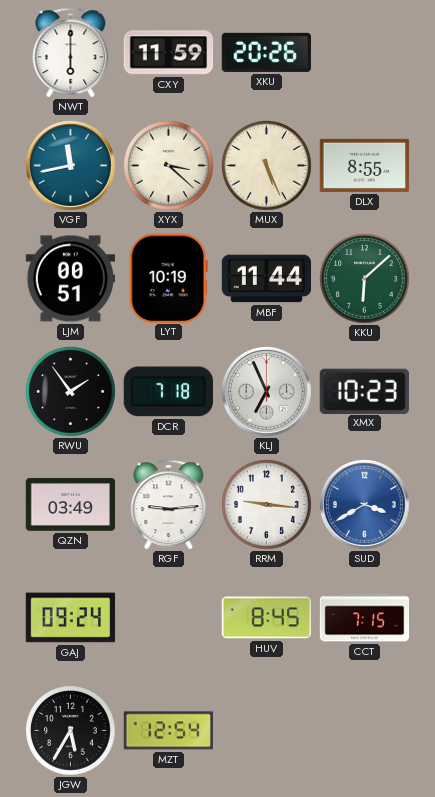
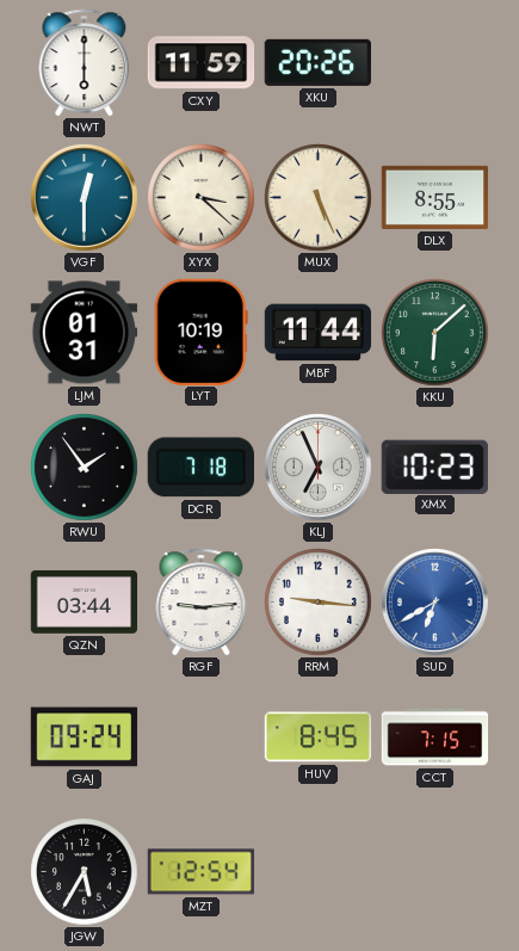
VGF: 11:43 -> 12:30
LJM: 00:51 -> 01:31
QZN: 03:49 -> 03:44
SUD: 3:40 -> 6:40
